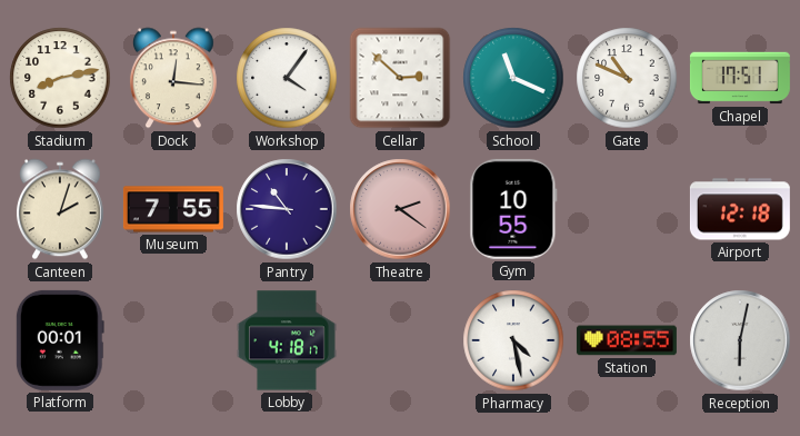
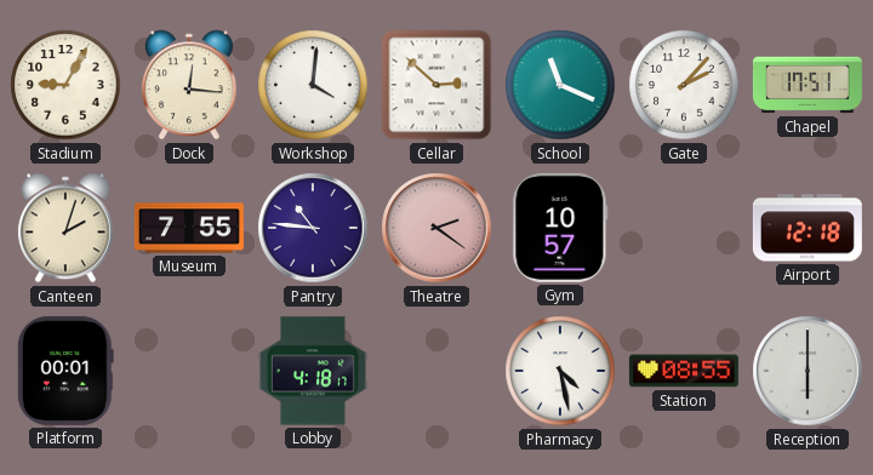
Stadium: 8:13 -> 9:05
Workshop: 4:06 -> 4:01
Gate: 10:49 -> 2:07
Gym: 10:55 -> 10:57
Reception: 6:02 -> 6:00
